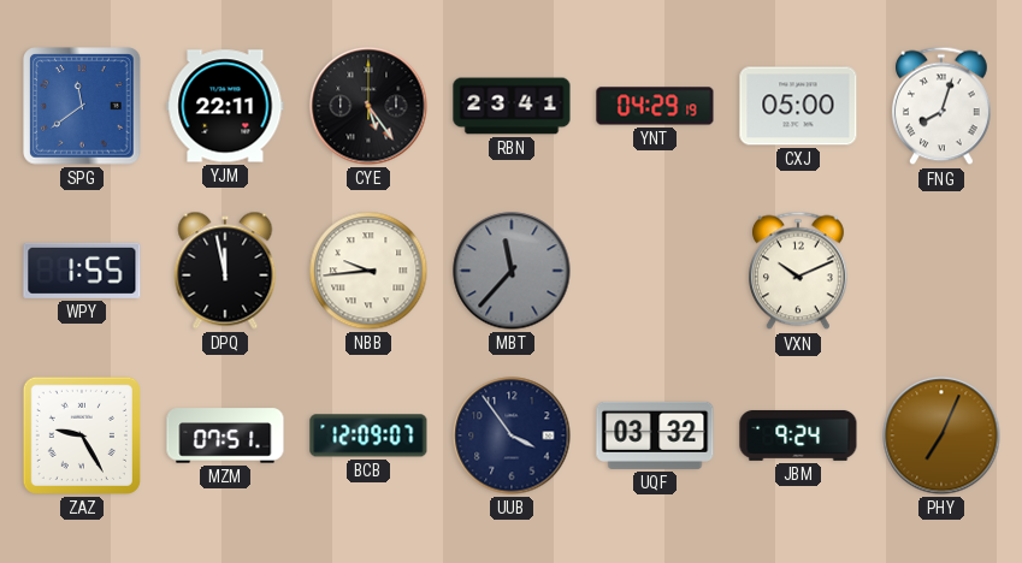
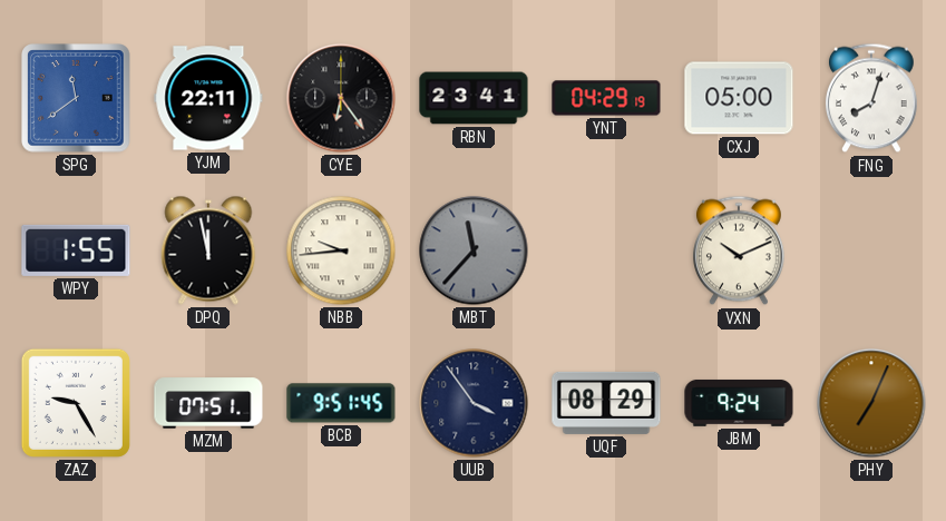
CYE: 5:24 -> 6:24
BCB: 12:09 -> 9:51
UQF: 03:32 -> 08:29
